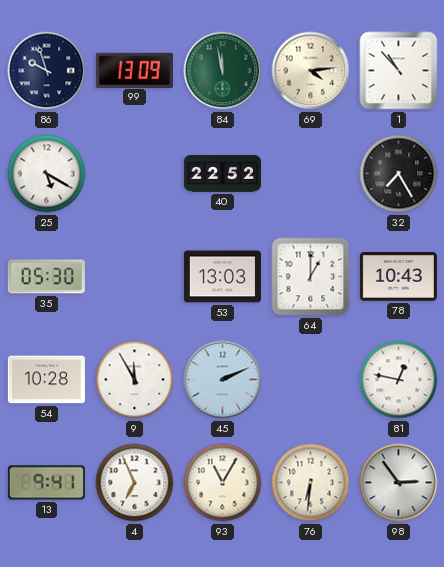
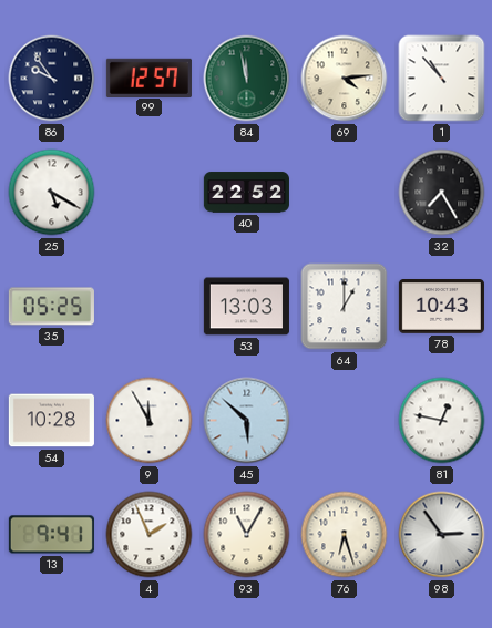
86: 9:57 -> 9:54
99: 13:09 -> 12:57
35: 05:30 -> 05:25
45: 2:11 -> 5:52
4: 6:56 -> 1:56
76: 6:31 -> 6:27
